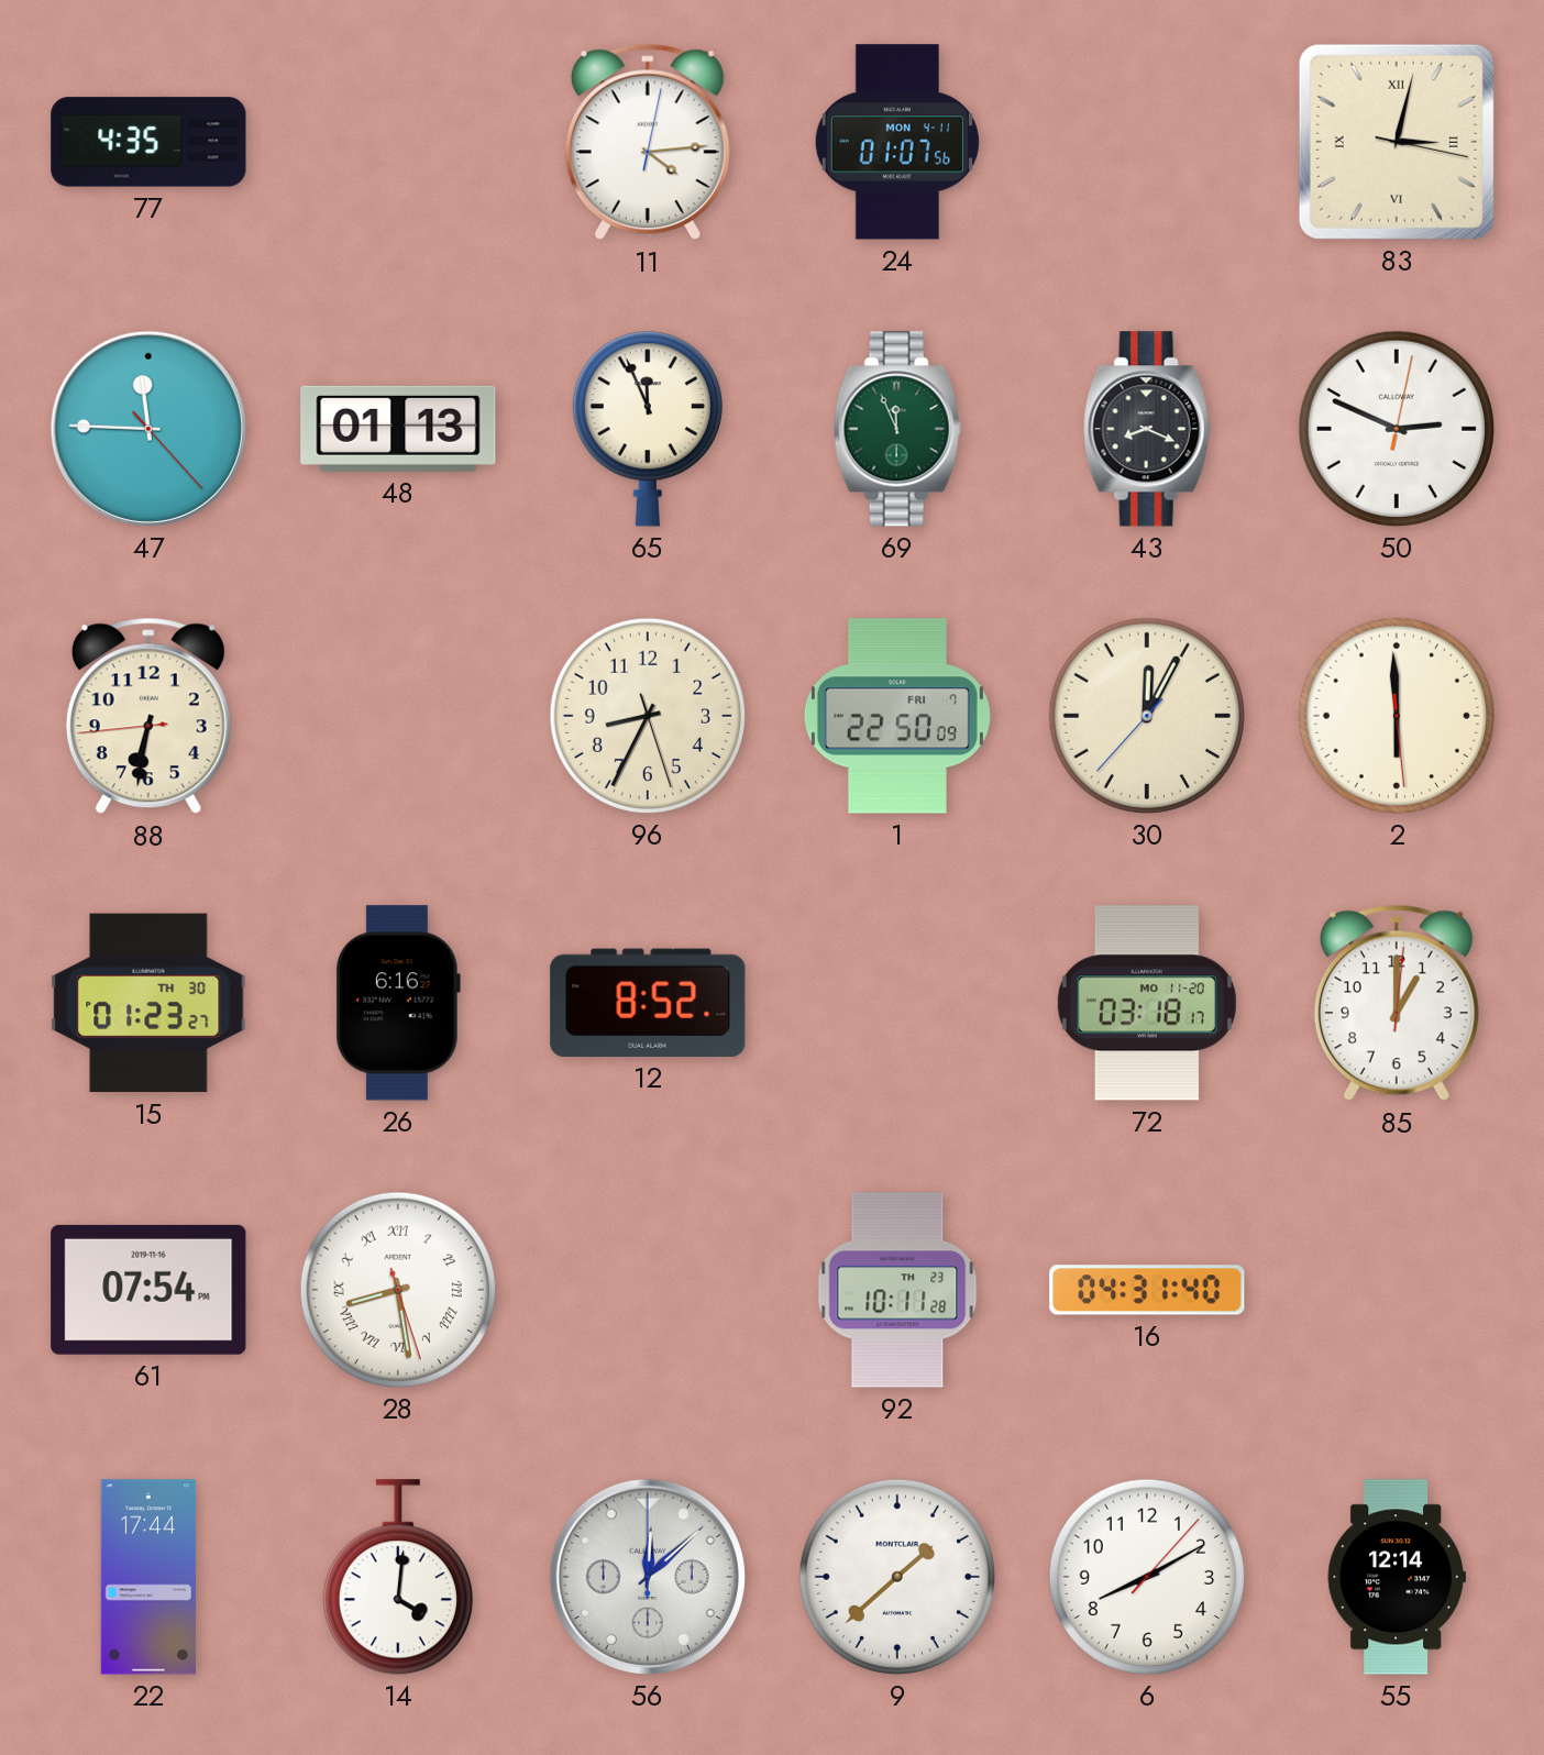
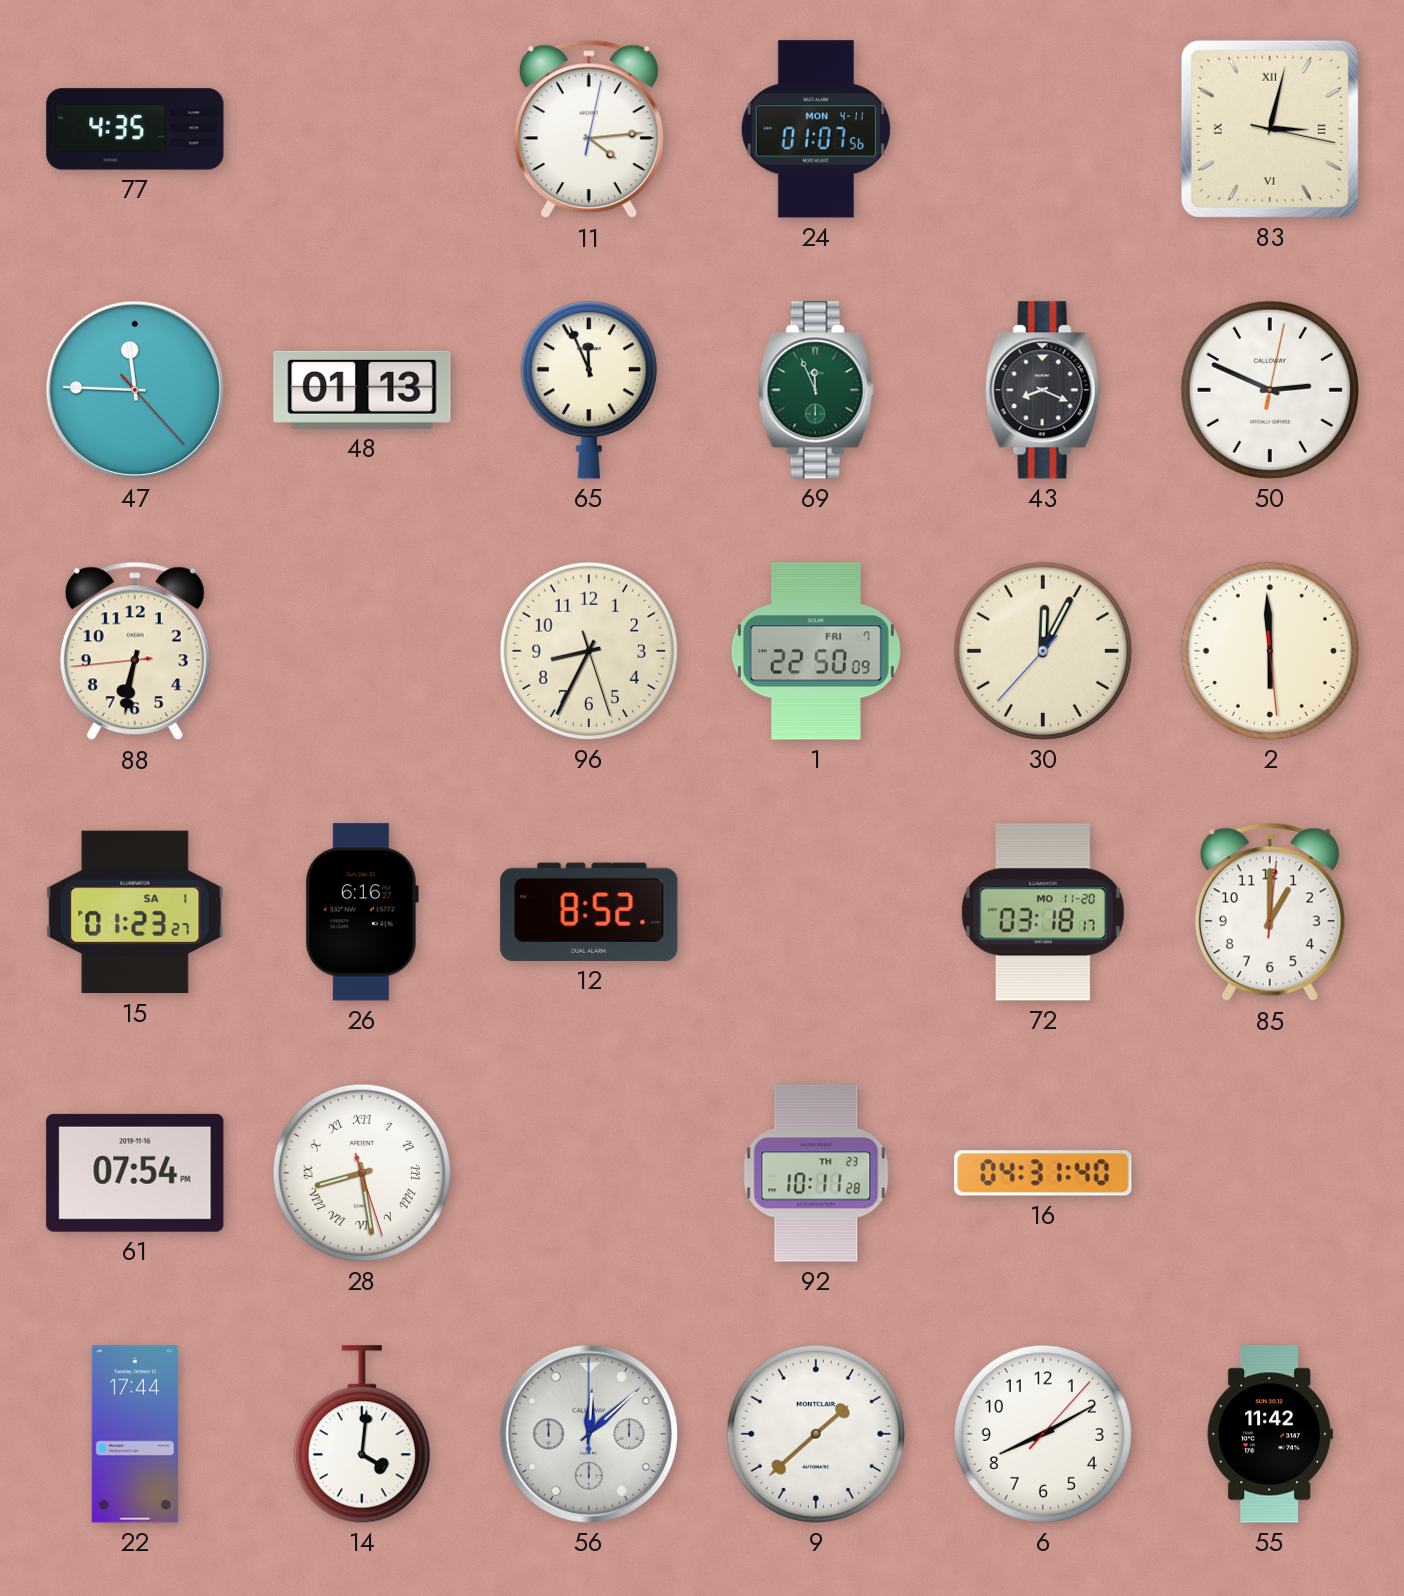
15 date: TH 30 -> SA 1
55: 12:14 -> 11:42
